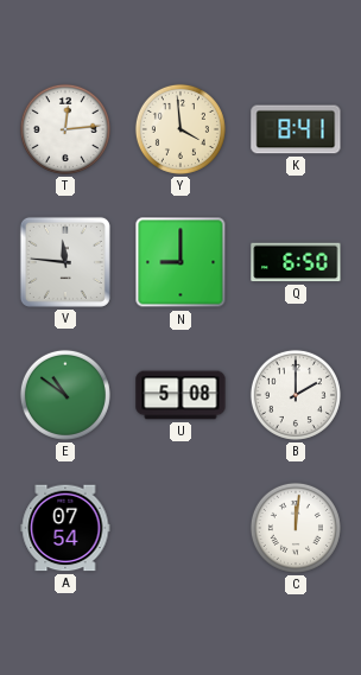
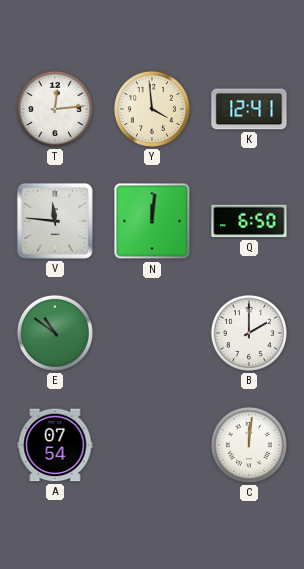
K: 8:41 -> 12:41
N: 9:00 -> 12:01
U: 5:08 -> none
